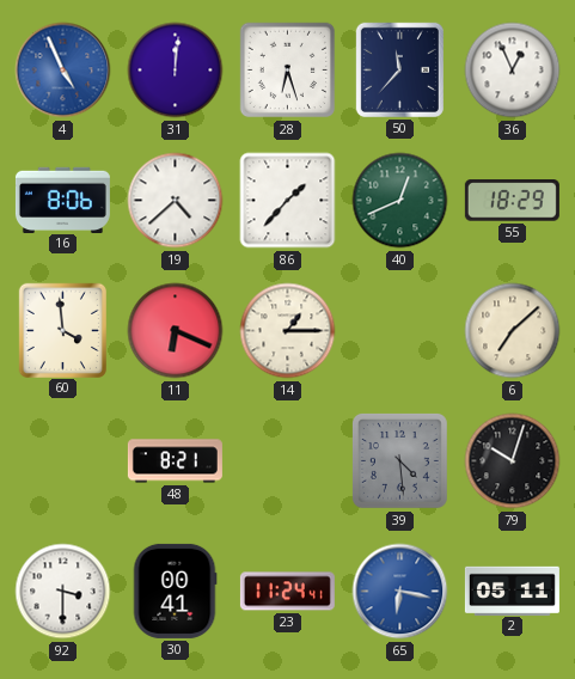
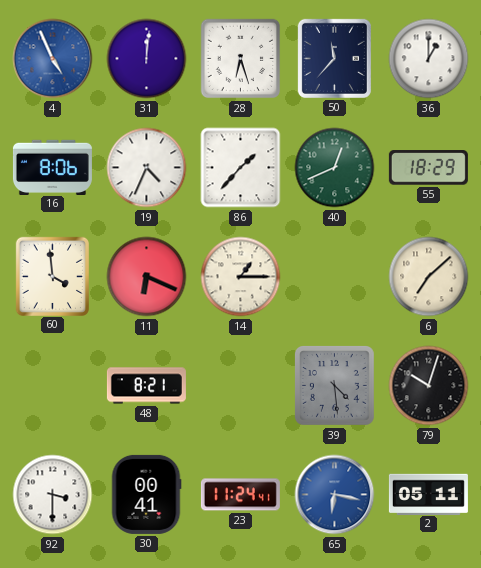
36: 12:56 -> 1:00
19: 4:38 -> 4:34
